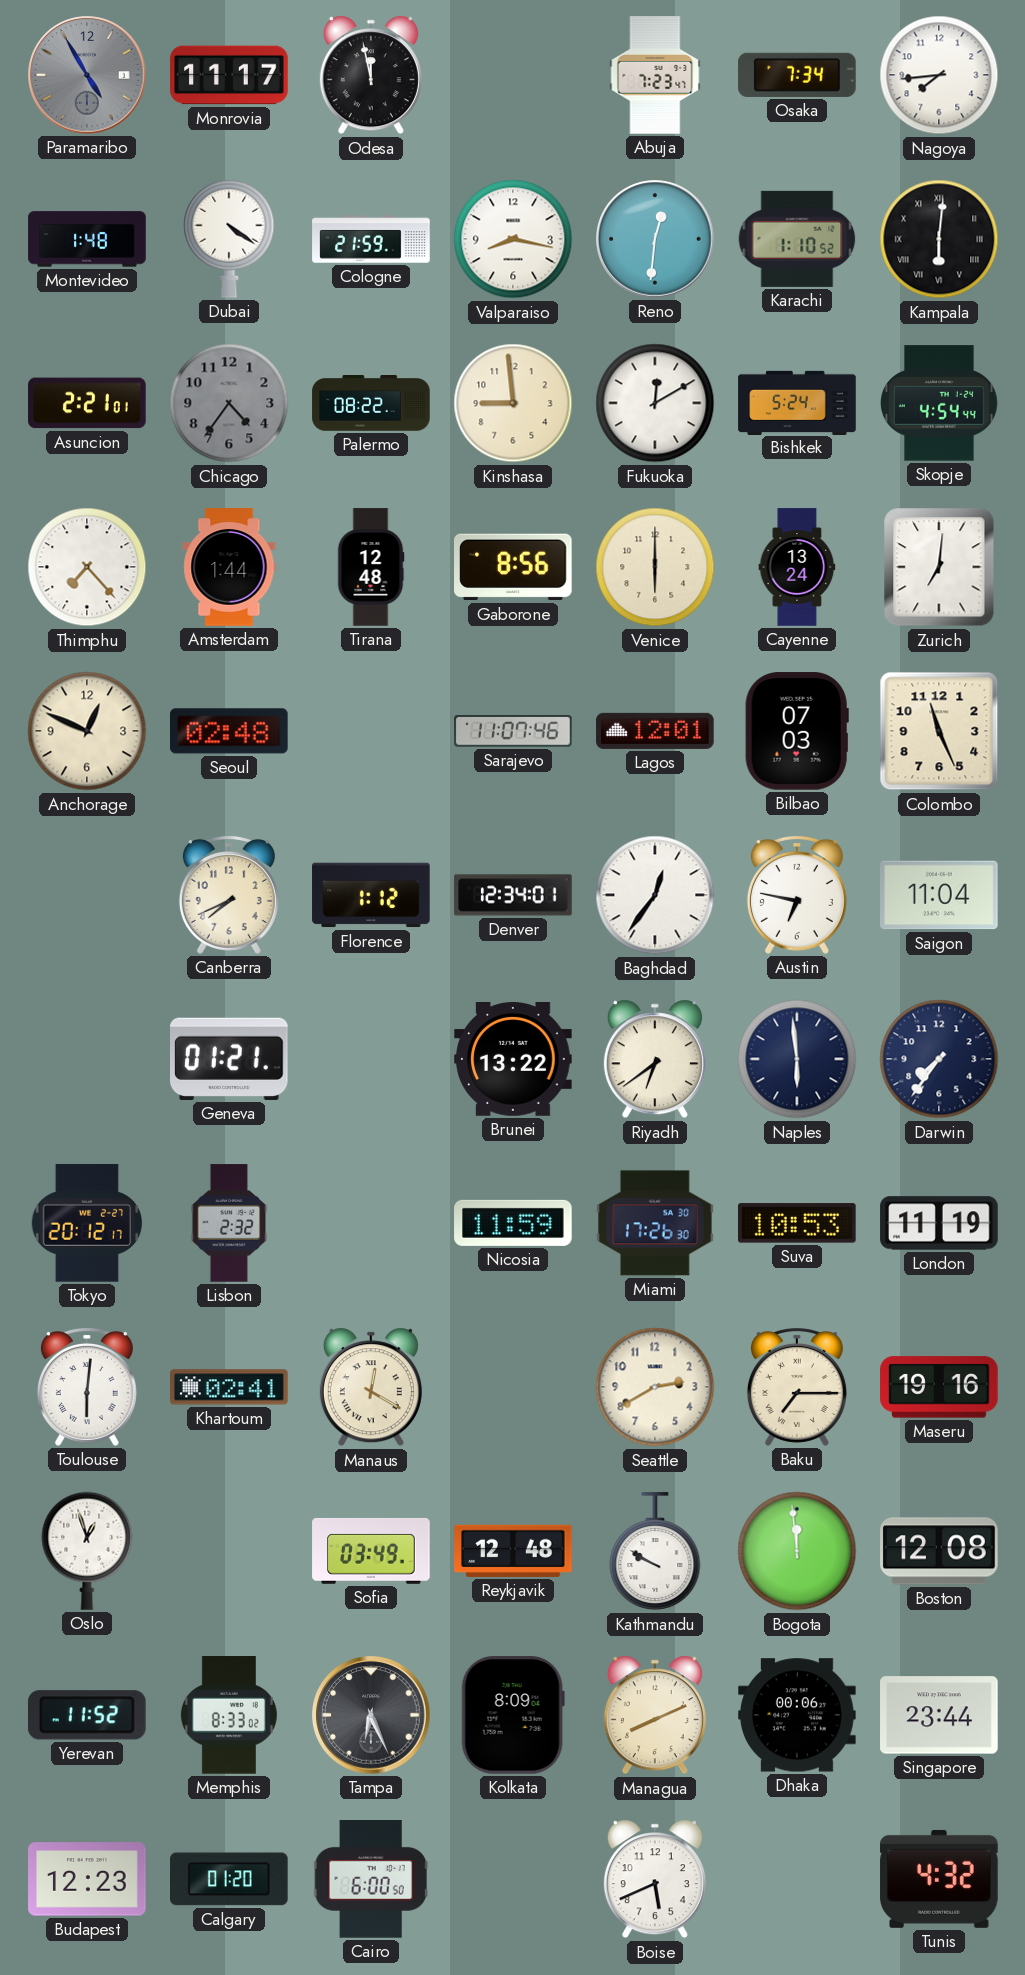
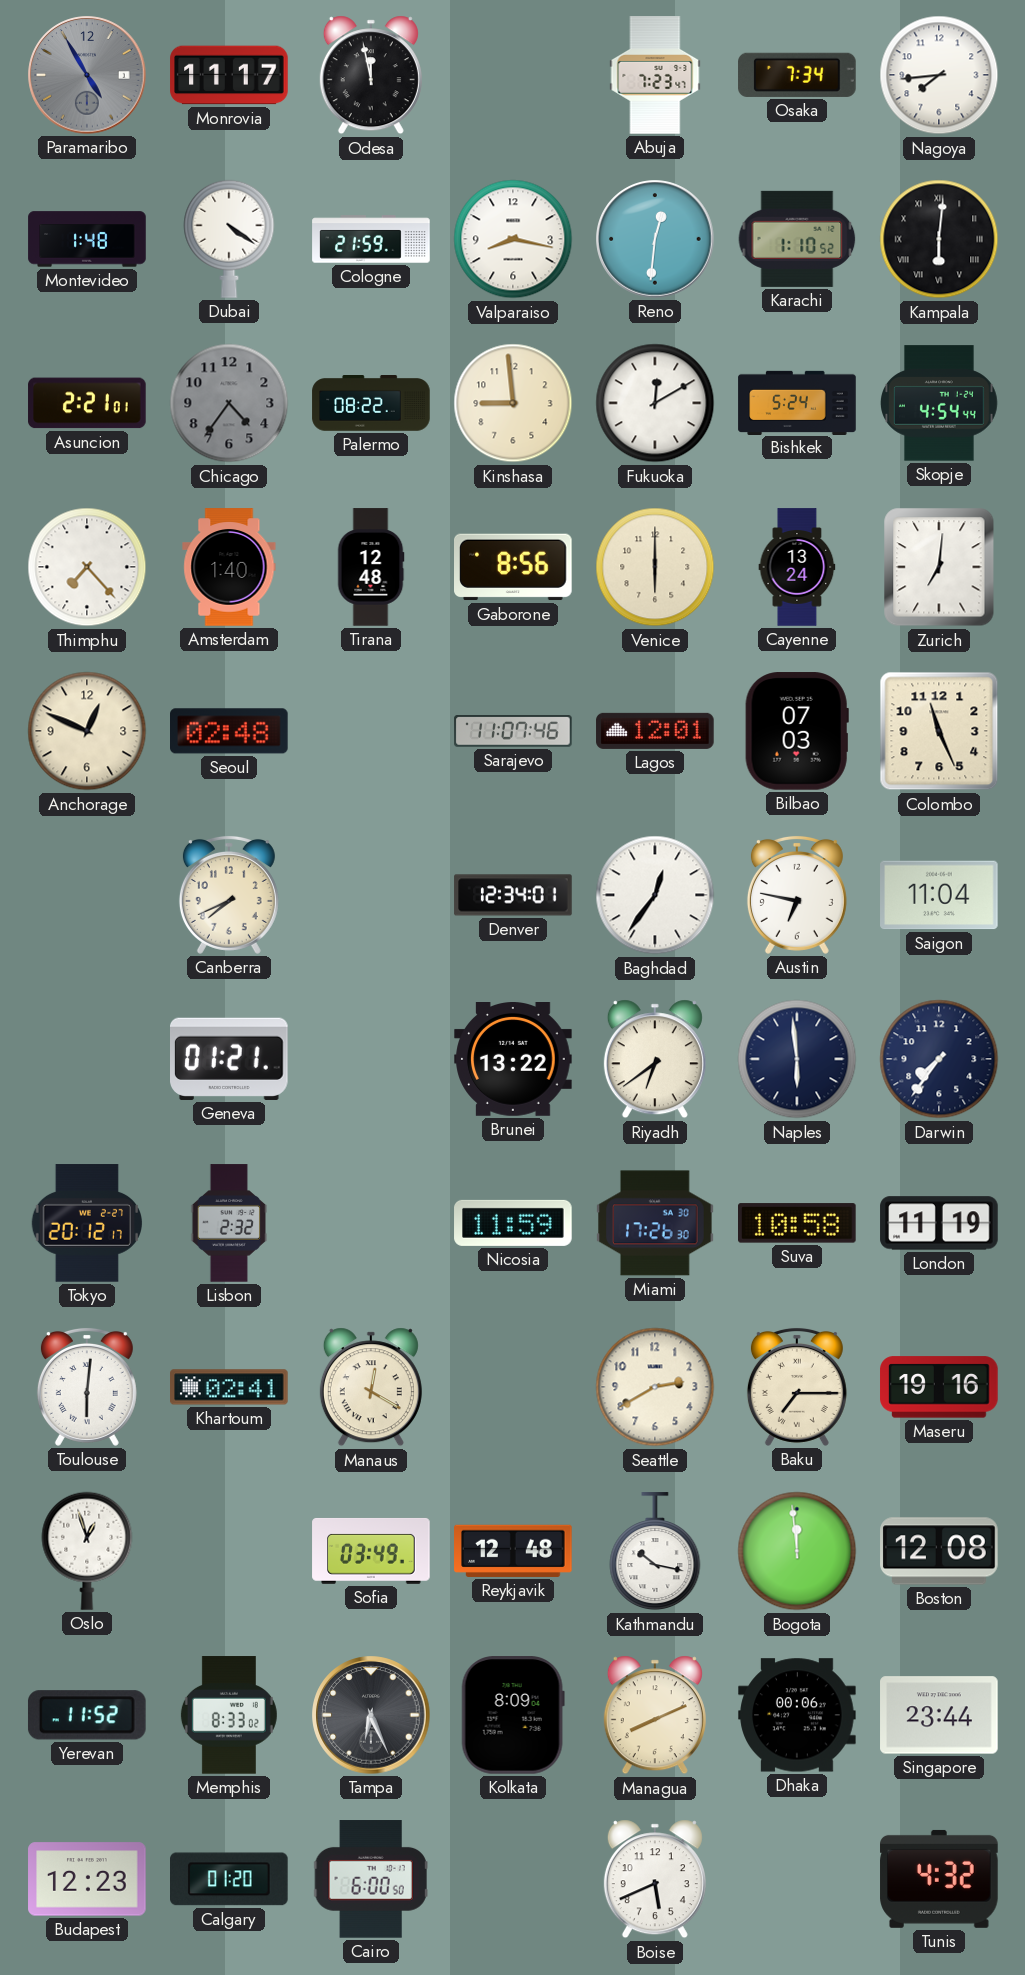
Amsterdam: 1:44 -> 1:40
Florence: 1:12 -> none
Suva: 10:53 -> 10:58
Kathmandu: 9:50 -> 10:17
